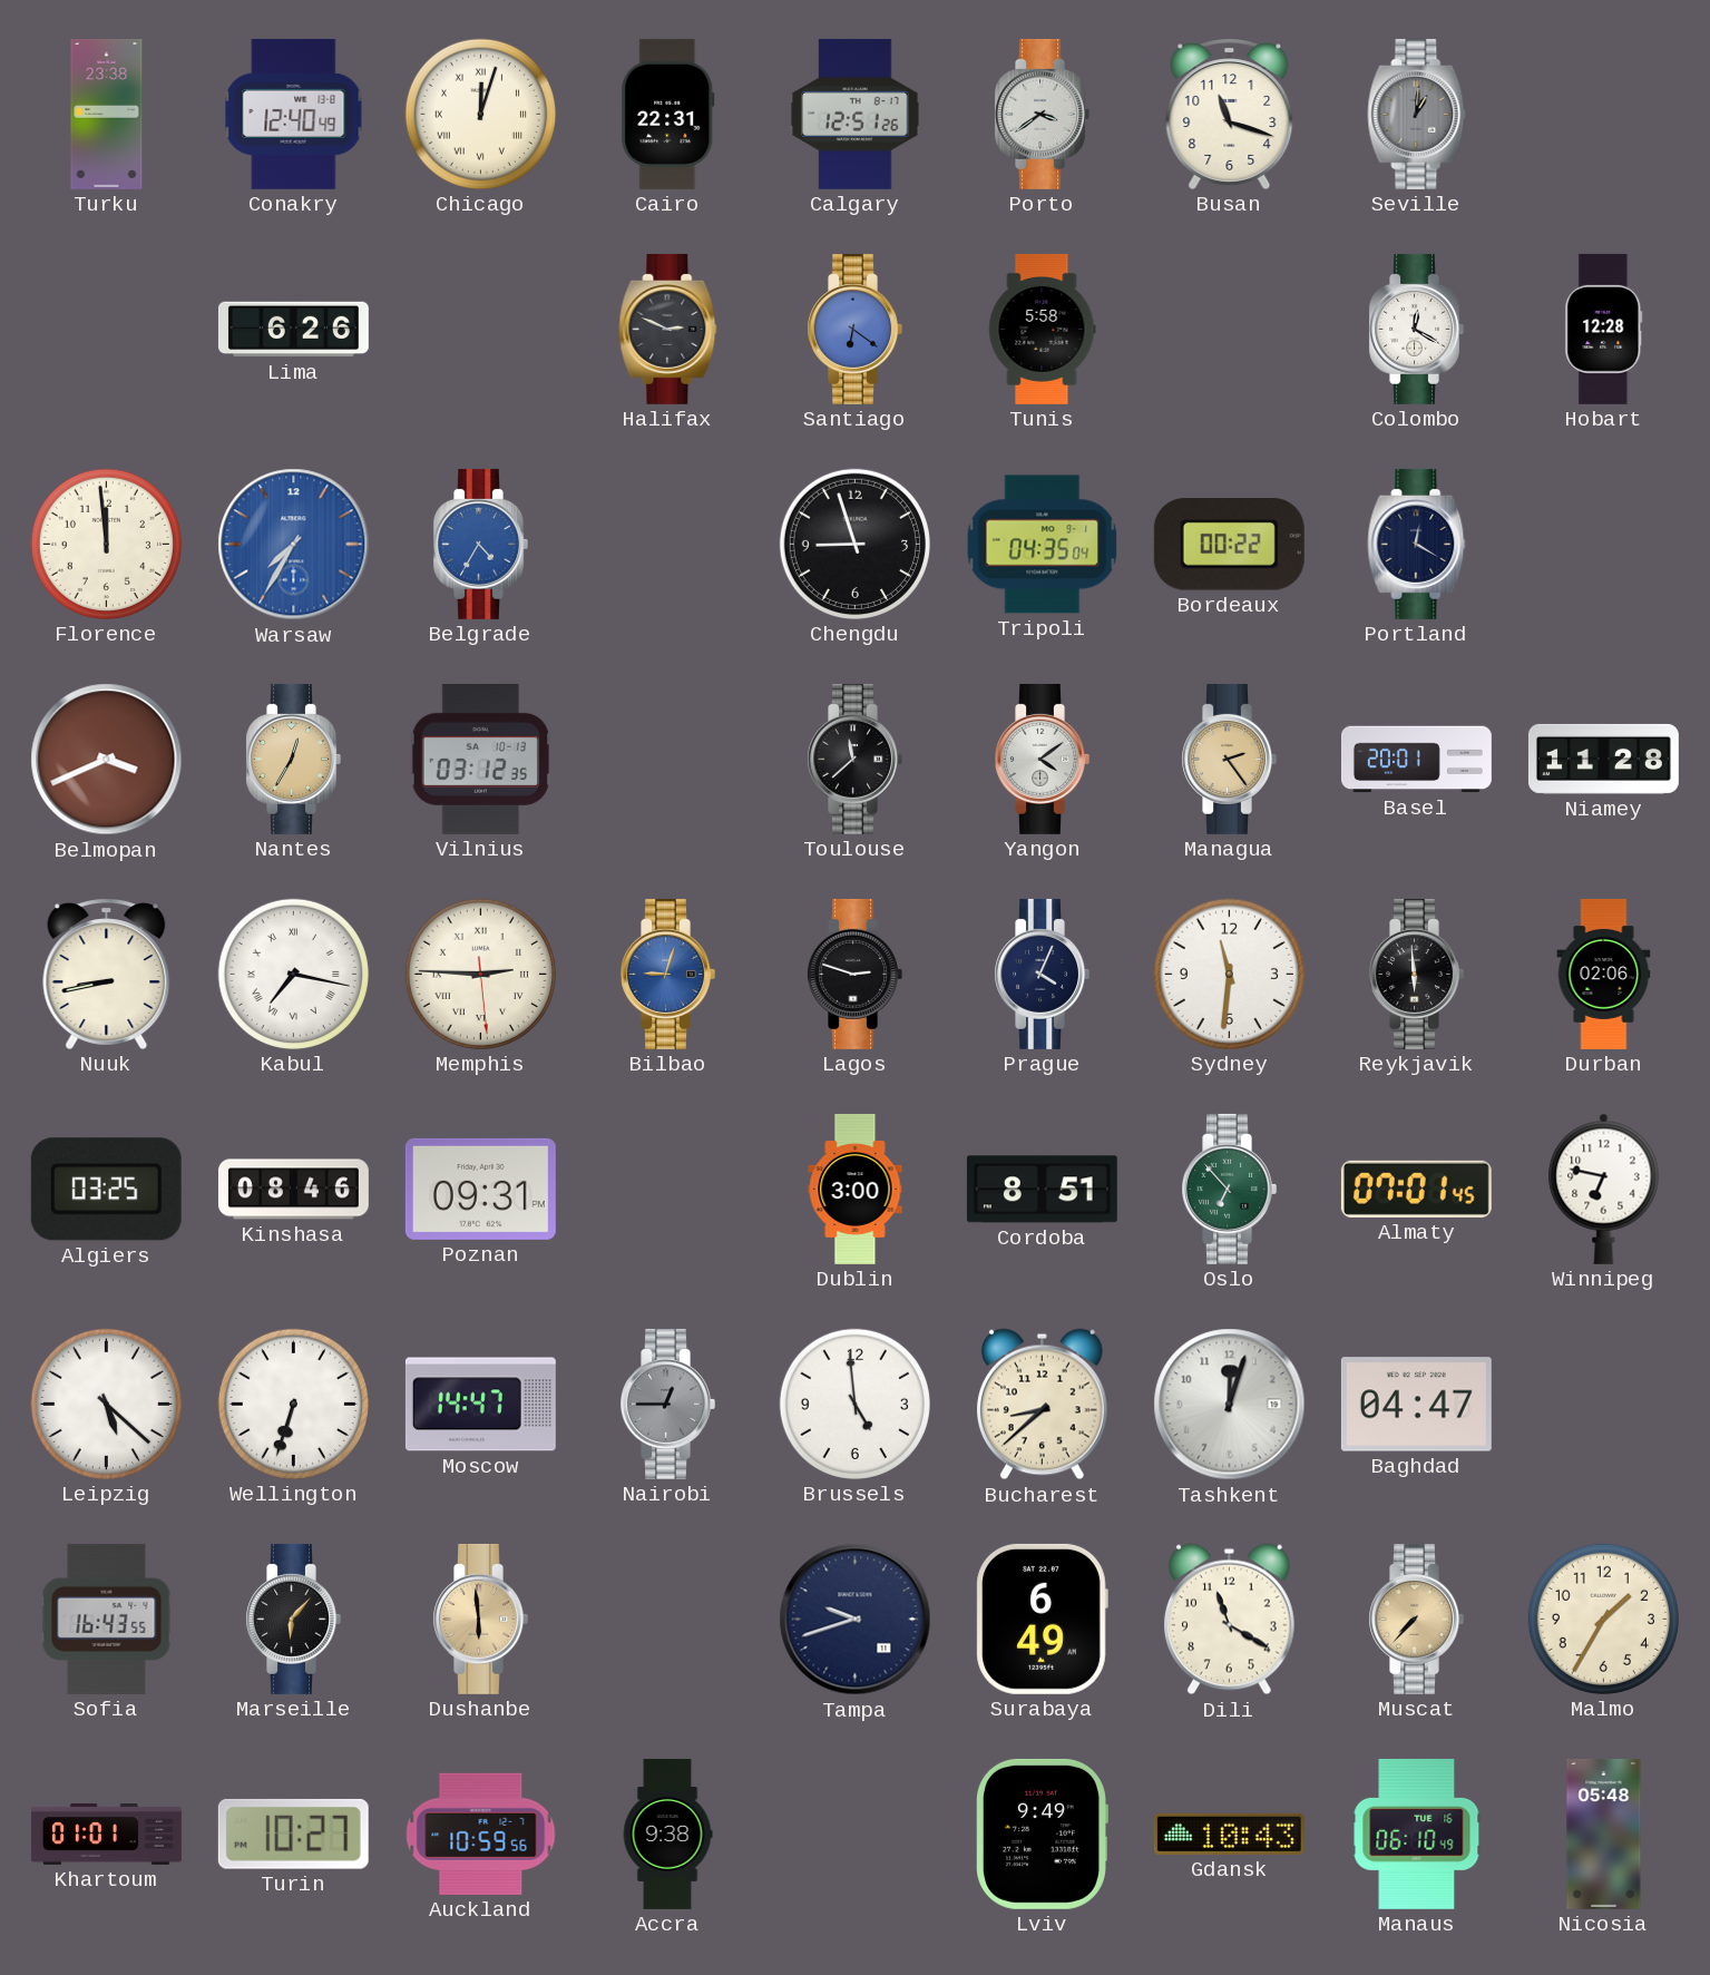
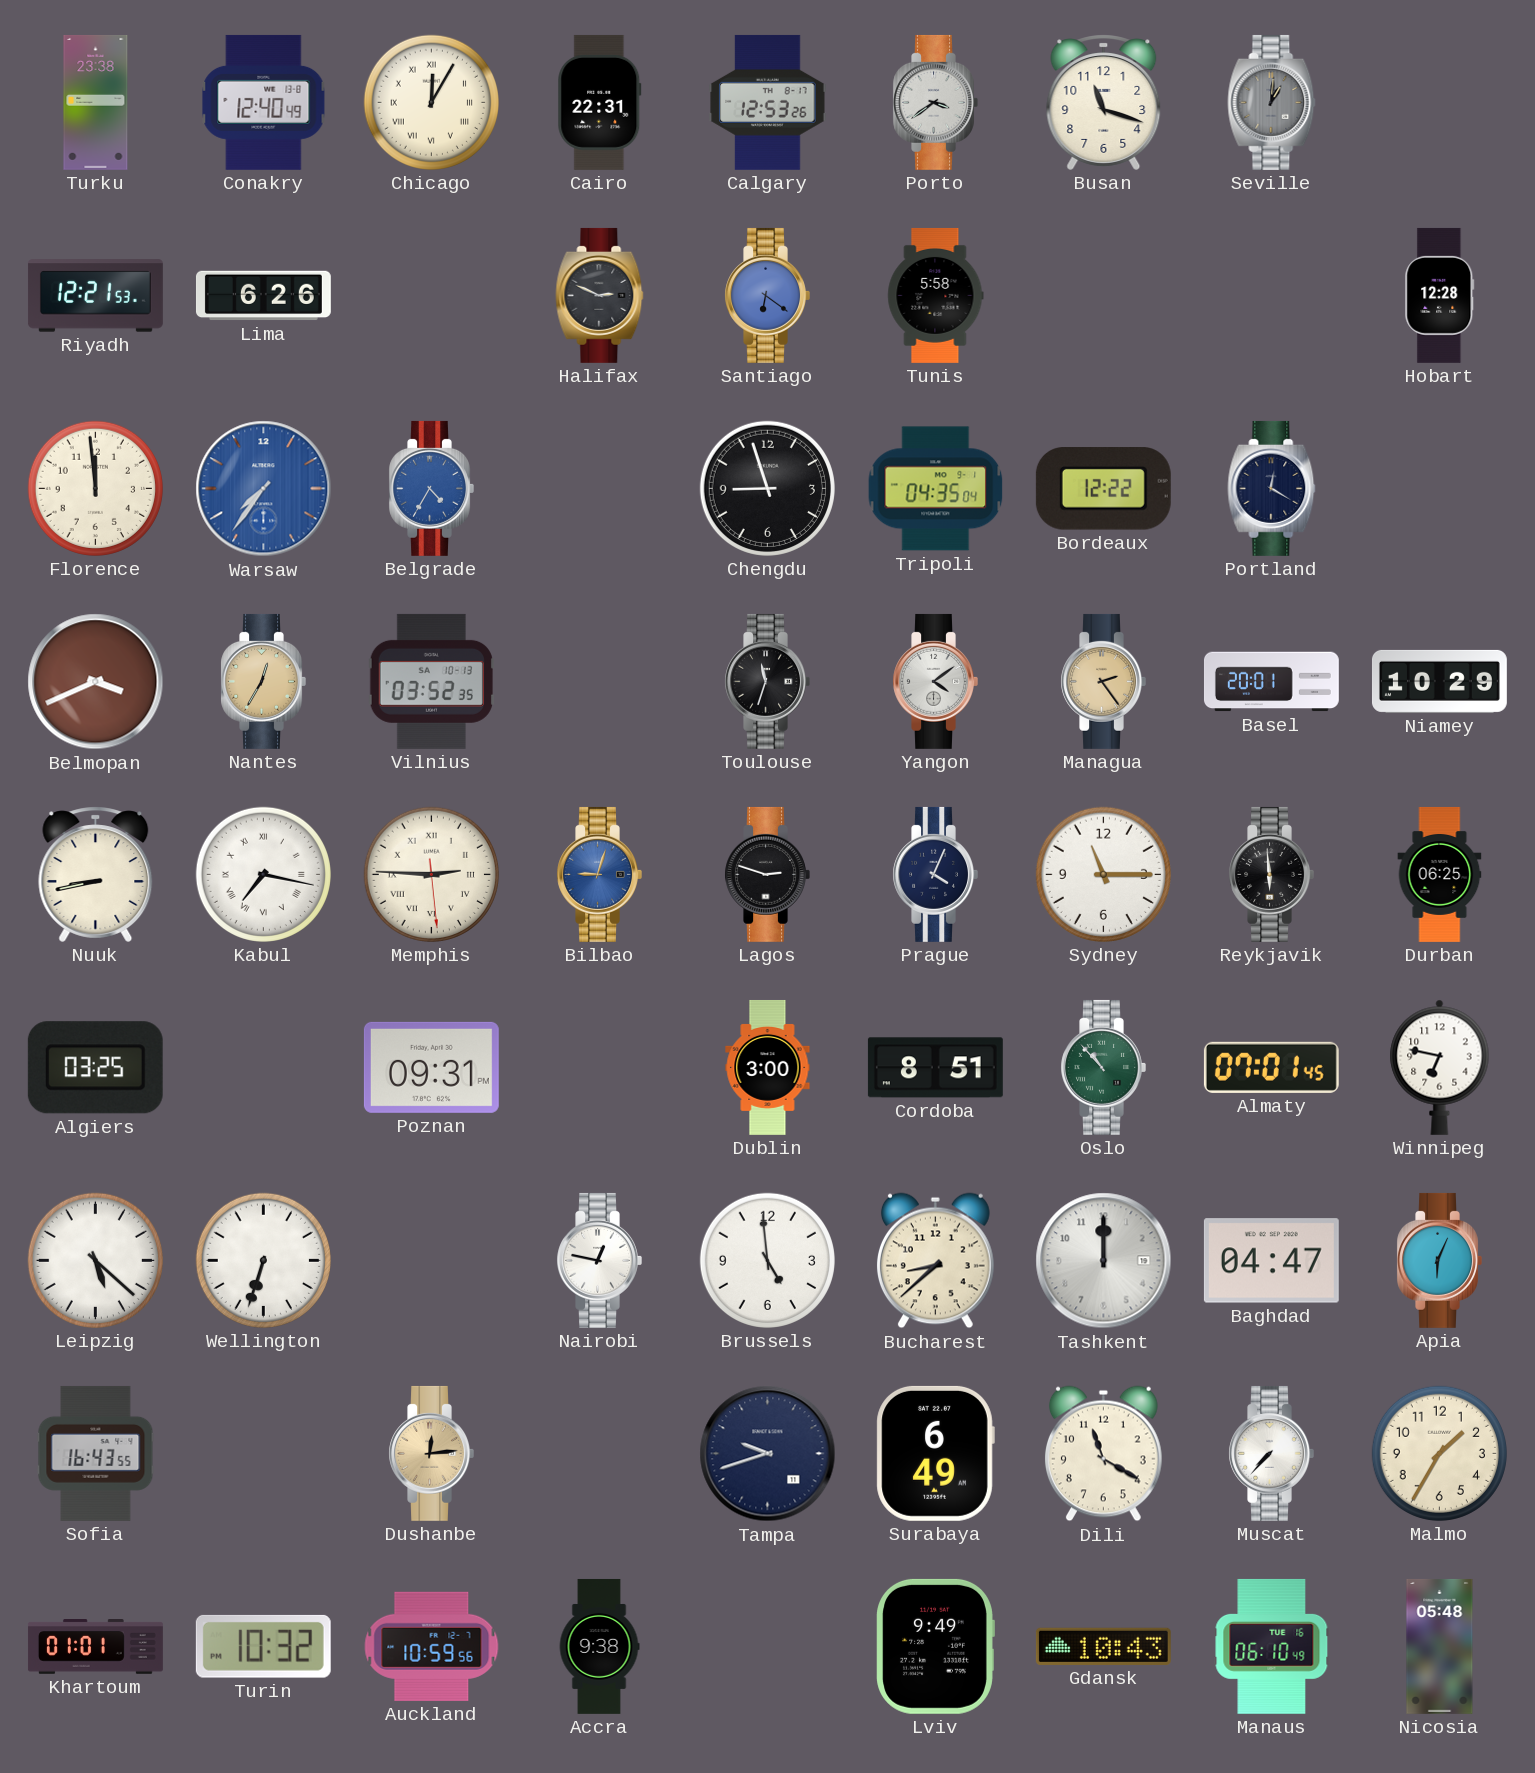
Chicago: 12:03 -> 12:05
Calgary: 12:51 -> 12:53
Riyadh: none -> 12:21
Colombo: 12:20 -> none
Warsaw: 7:35 -> 7:36
Bordeaux: 00:22 -> 12:22
Vilnius: 03:12 -> 03:52
Toulouse: 11:38 -> 11:33
Niamey: 11:28 -> 10:29
Sydney: 11:31 -> 11:15
Durban: 02:06 -> 06:25
Kinshasa: 08:46 -> none
Oslo: 6:53 -> 10:53
Moscow: 14:47 -> none
Nairobi: 12:45 -> 12:47
Nairobi dial: grey -> white
Tashkent: 12:03 -> 12:00
Apia: none -> 6:04
Marseille: 6:07 -> none
Dushanbe: 5:59 -> 12:14
Muscat dial: champagne -> white
Turin: 10:27 -> 10:32
